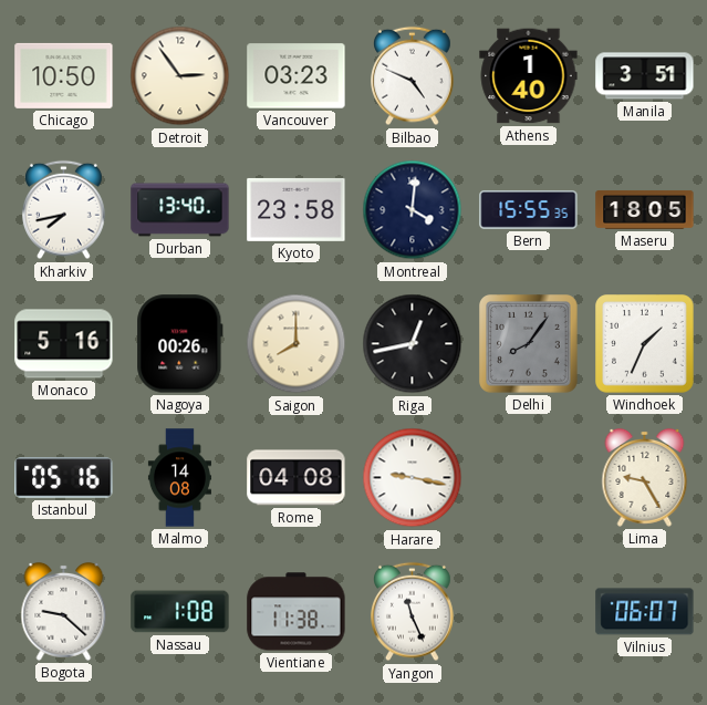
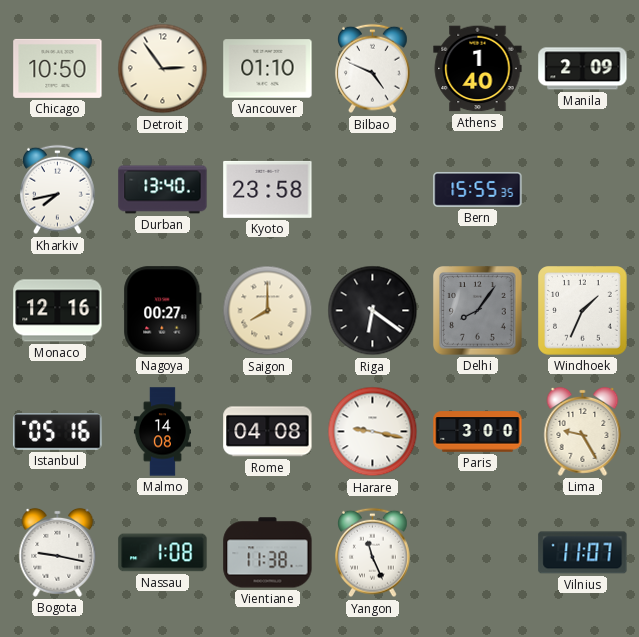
Vancouver: 03:23 -> 01:10
Manila: 3:51 -> 2:09
Montreal: 4:01 -> none
Maseru: 18:05 -> none
Monaco: 5:16 -> 12:16
Nagoya: 00:26 -> 00:27
Riga: 12:43 -> 6:21
Paris: none -> 3:00
Bogota: 9:22 -> 9:17
Vilnius: 06:07 -> 11:07
